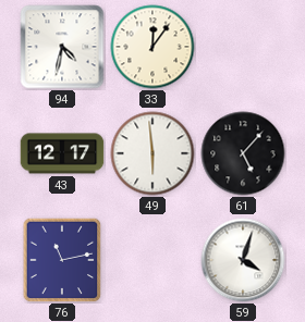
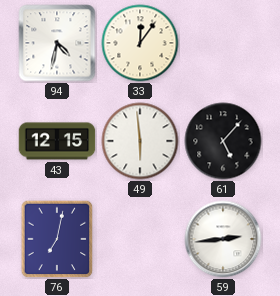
43: 12:17 -> 12:15
76: 11:13 -> 7:02
59: 4:03 -> 2:44
